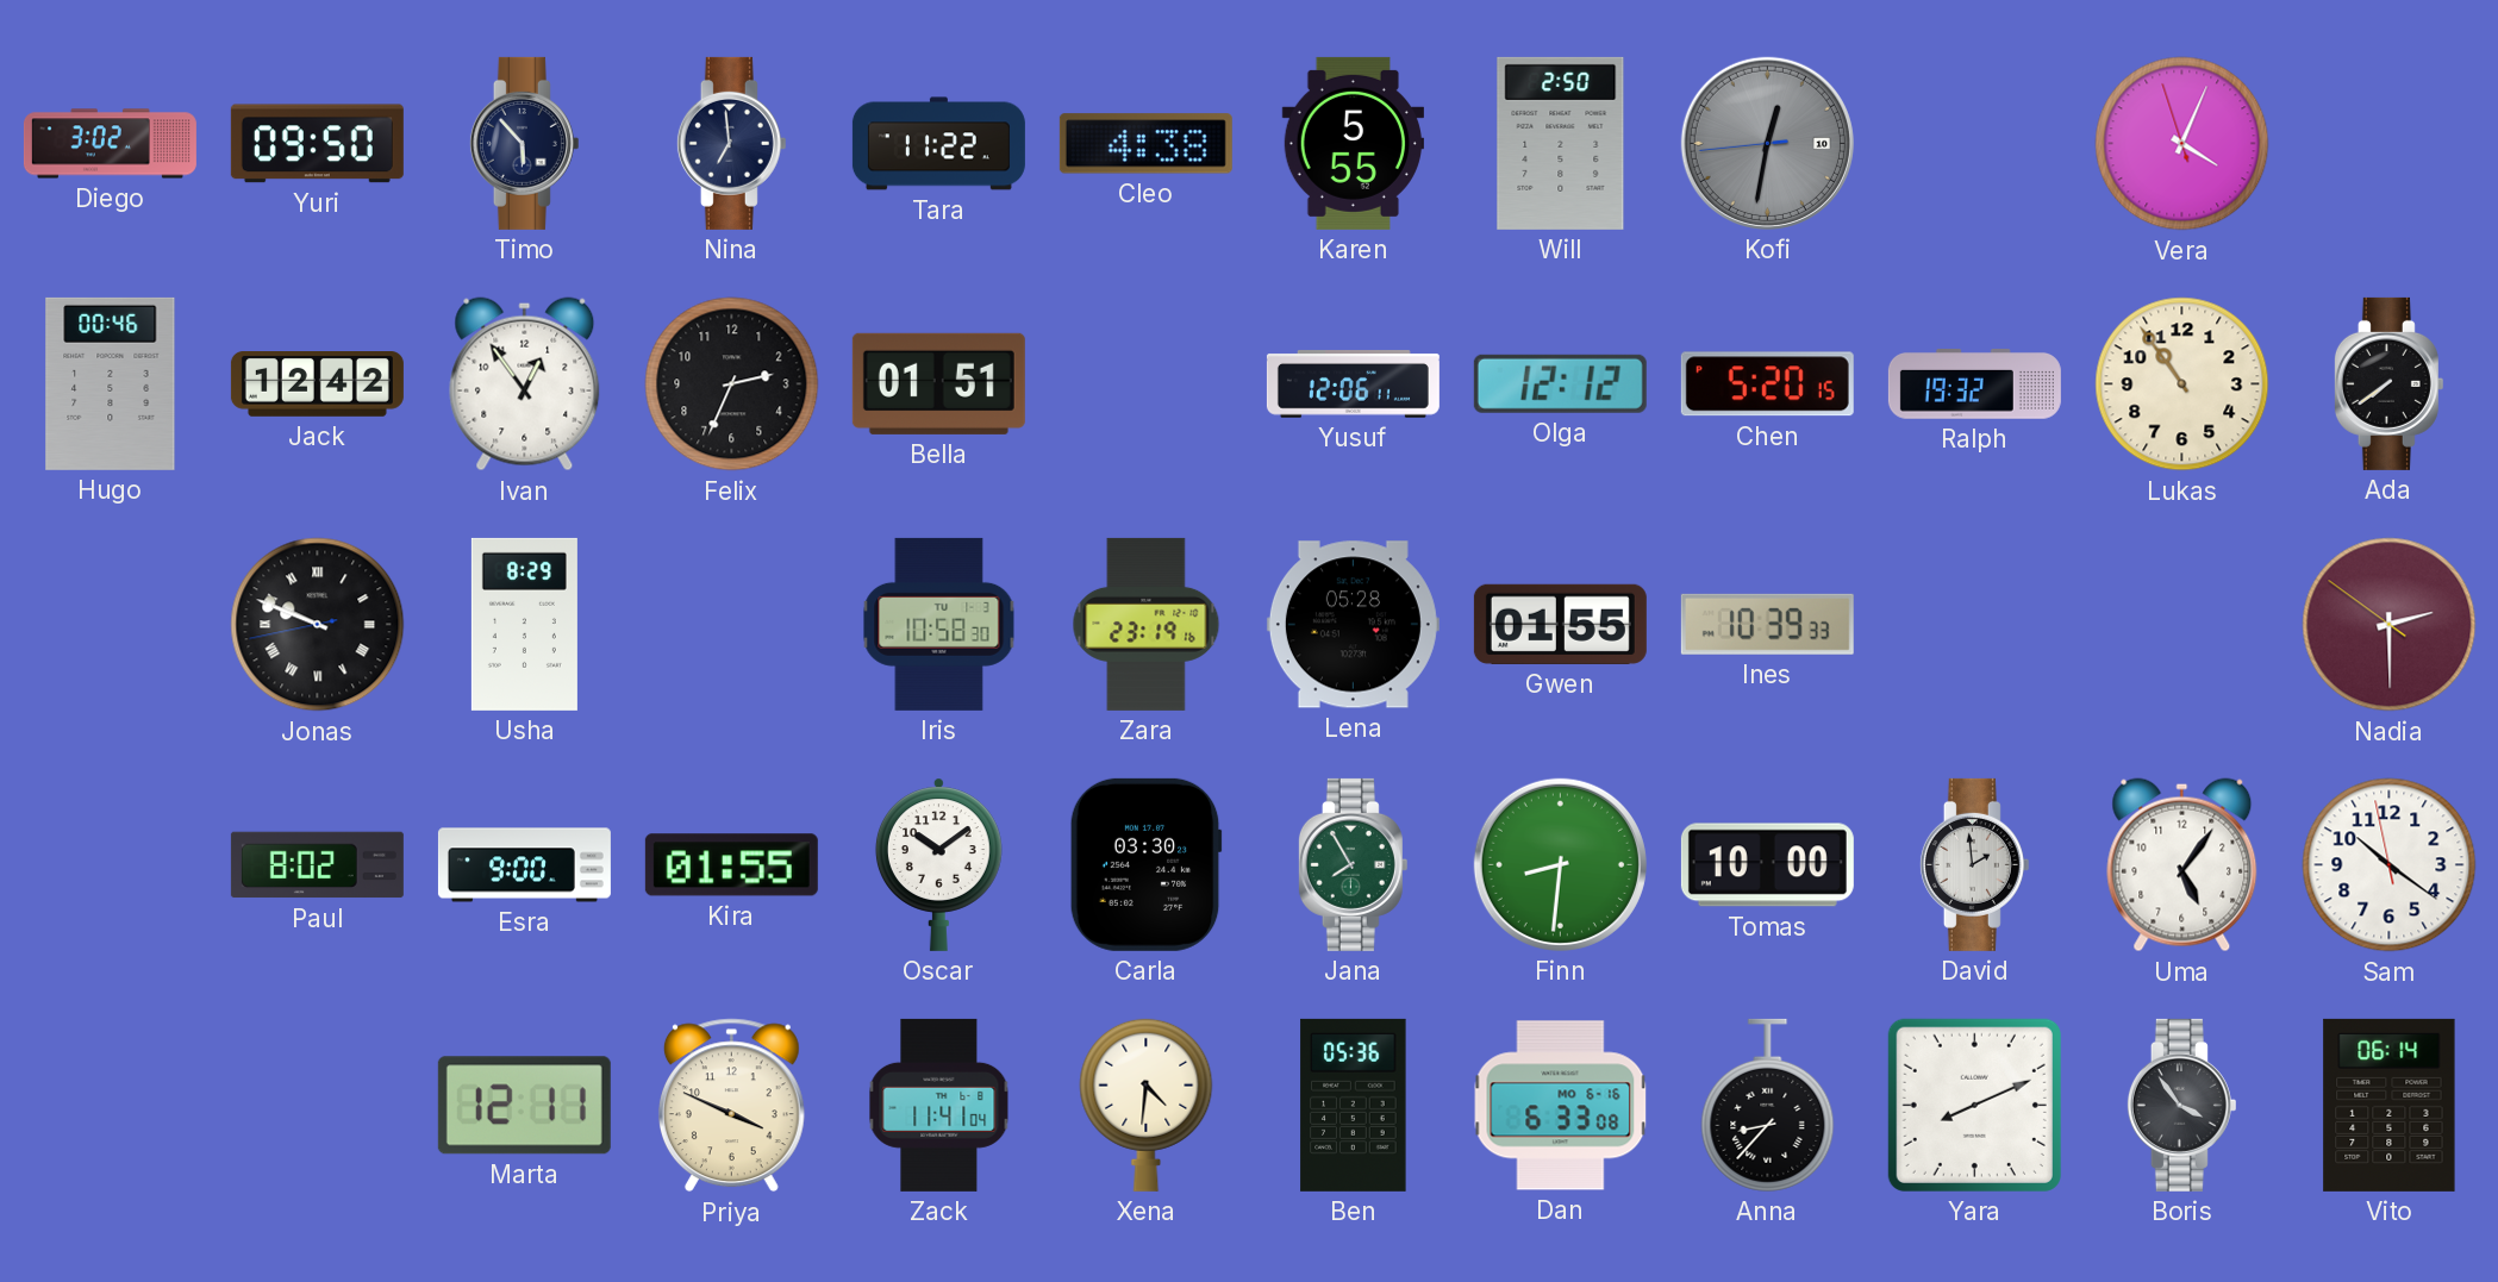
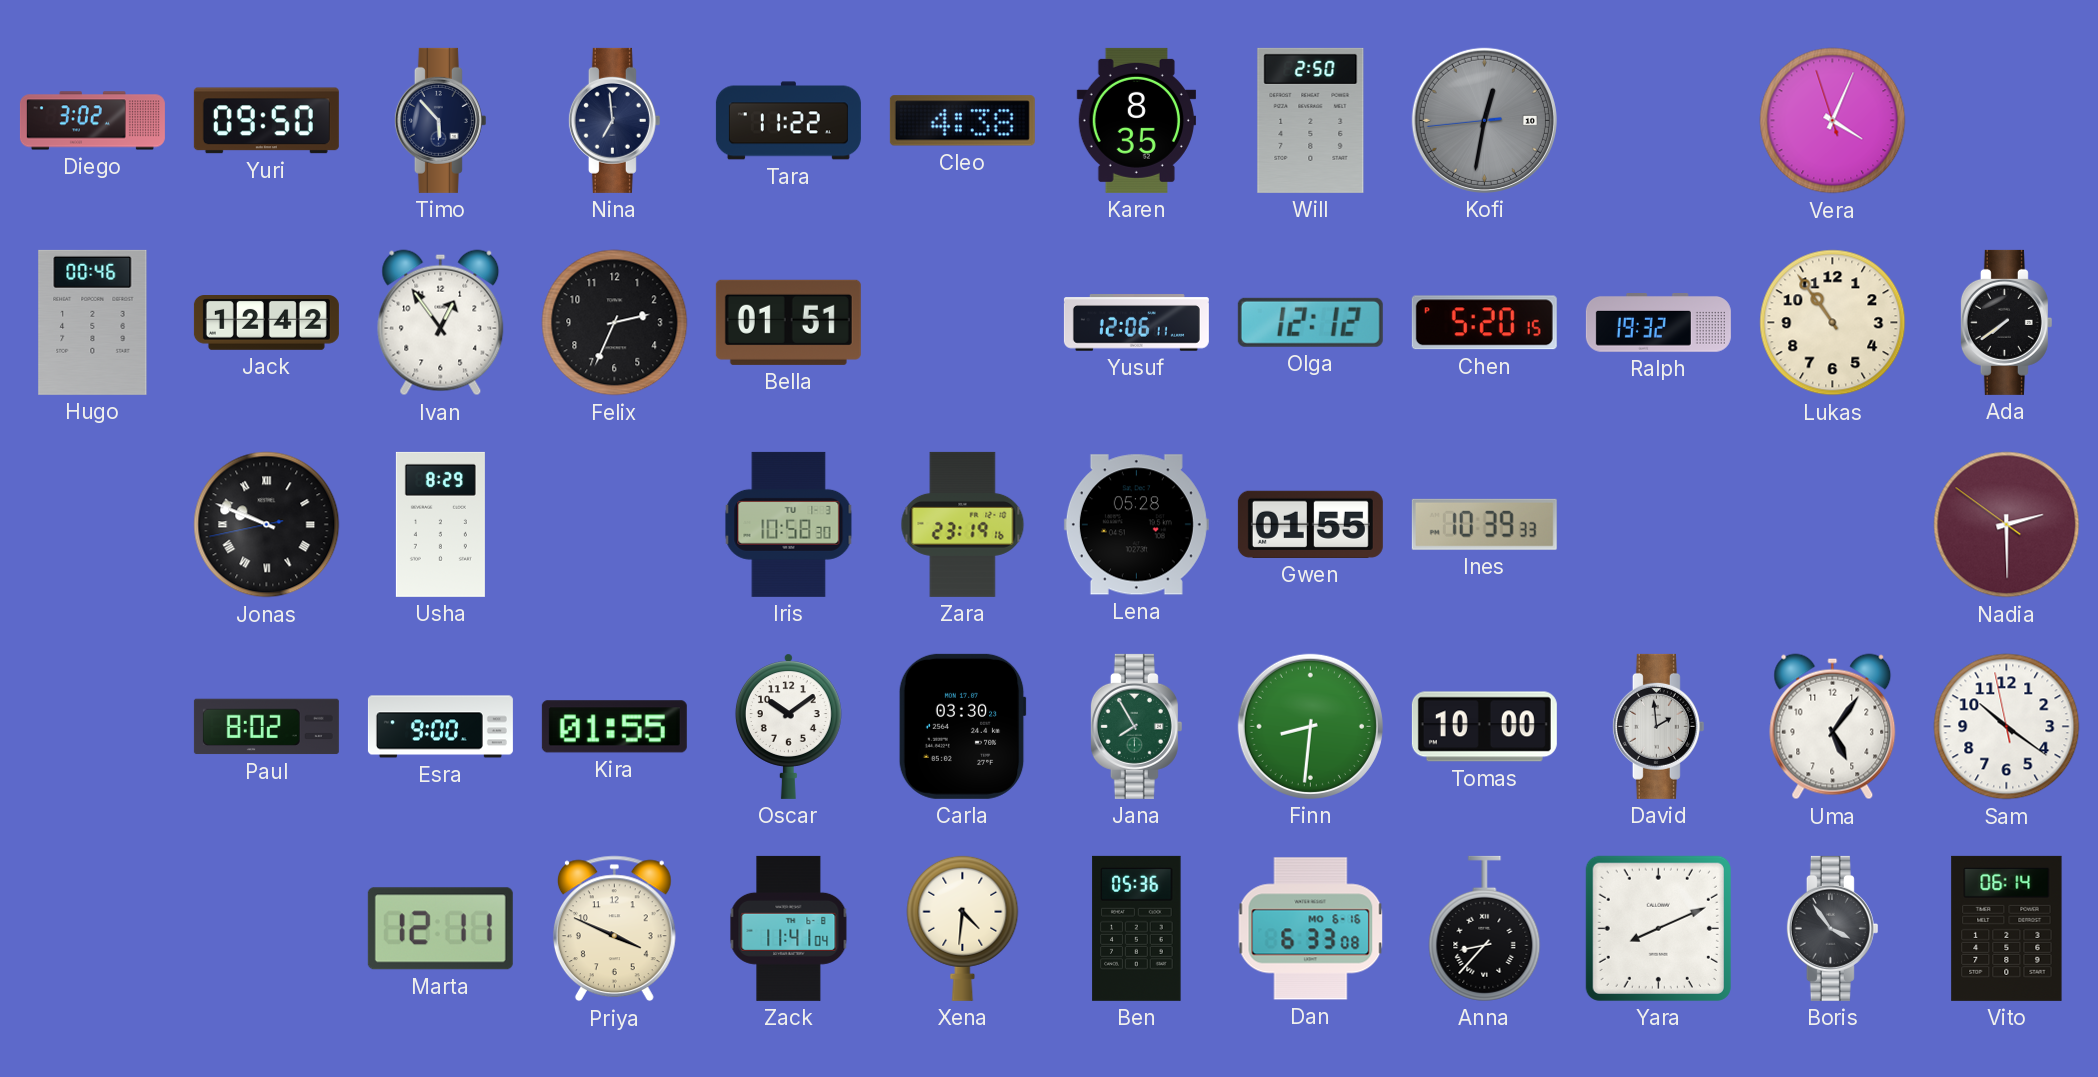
Karen: 5:55 -> 8:35
